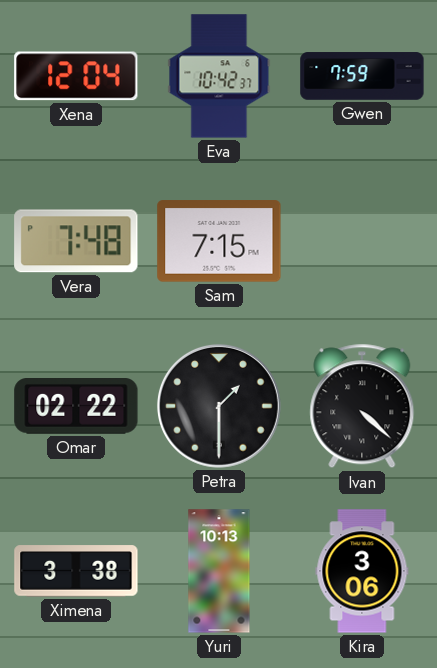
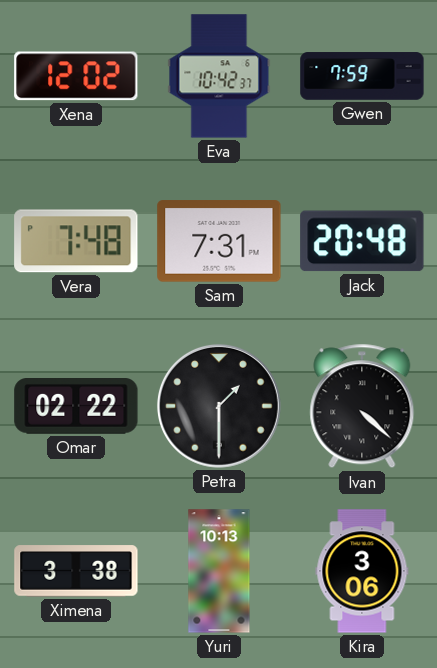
Xena: 12:04 -> 12:02
Sam: 7:15 -> 7:31
Jack: none -> 20:48
